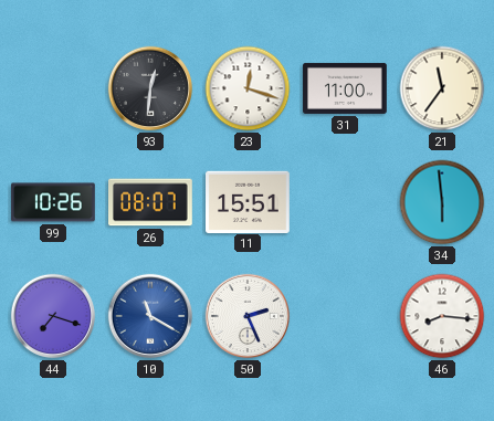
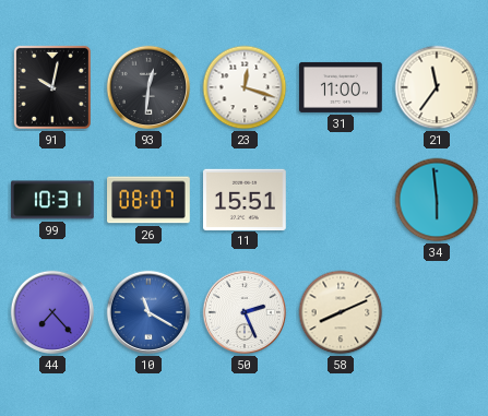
91: none -> 10:02
99: 10:26 -> 10:31
44: 7:18 -> 7:23
58: none -> 8:11
46: 8:16 -> none
